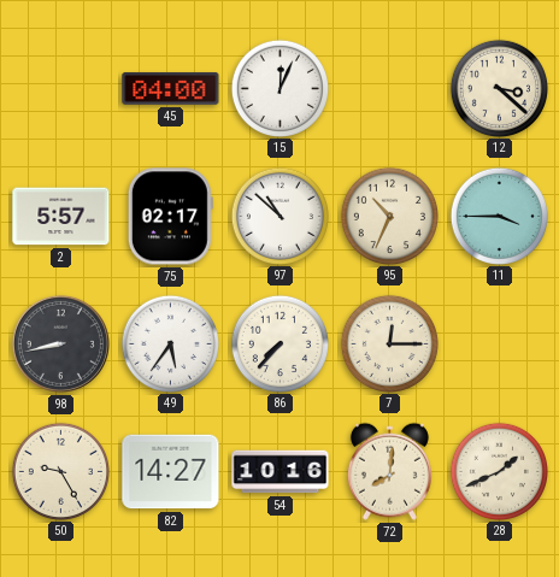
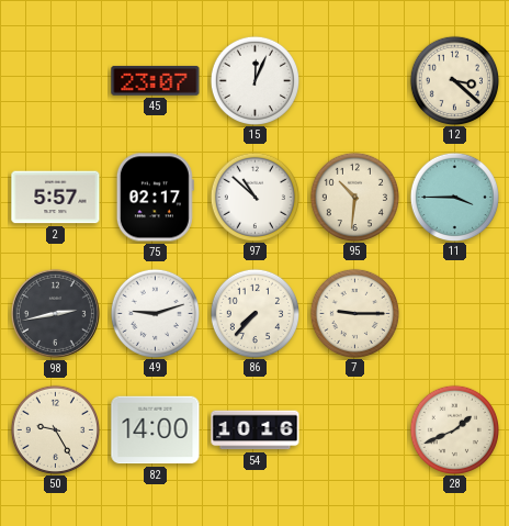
45: 04:00 -> 23:07
95: 10:34 -> 10:31
98: 8:43 -> 2:43
49: 5:36 -> 9:12
7: 12:15 -> 9:15
82: 14:27 -> 14:00
72: 8:01 -> none
